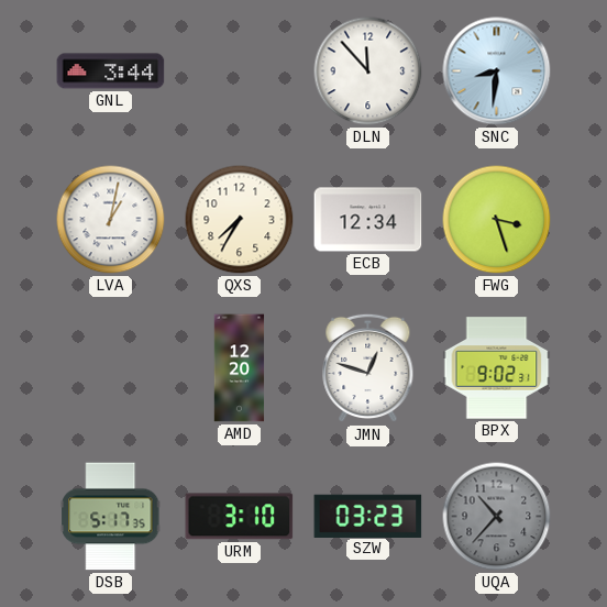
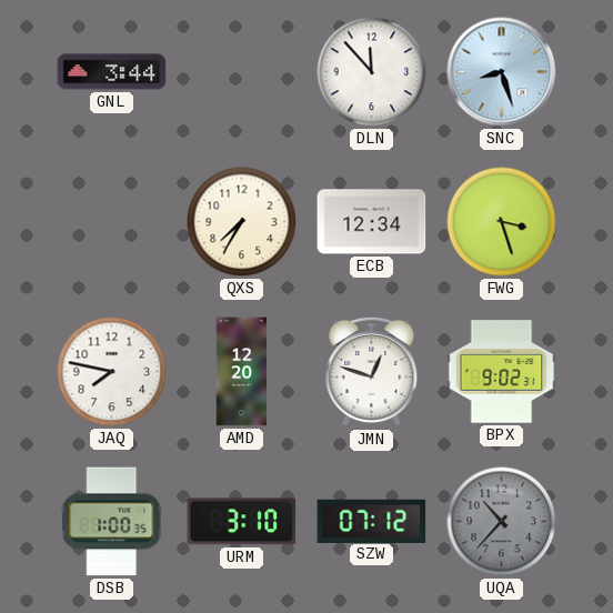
SNC: 8:31 -> 8:27
LVA: 1:02 -> none
JAQ: none -> 7:47
DSB: 5:17 -> 1:00
SZW: 03:23 -> 07:12
